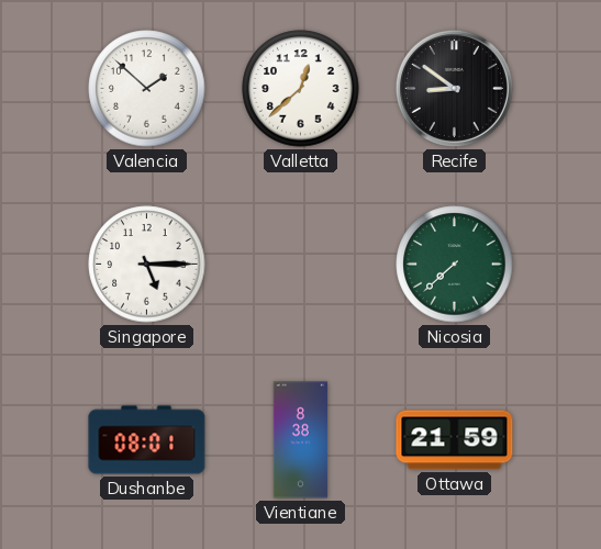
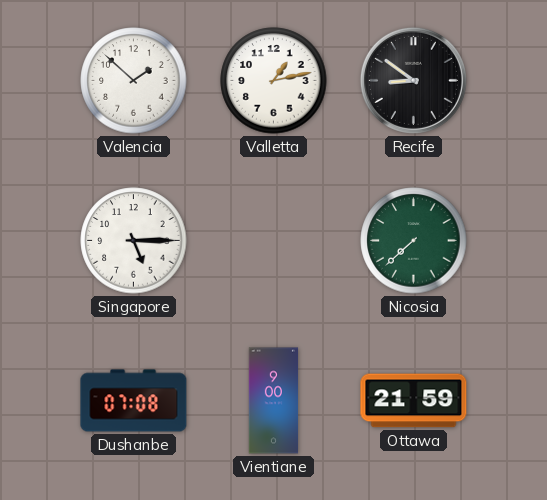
Valletta: 12:38 -> 1:13
Dushanbe: 08:01 -> 07:08
Vientiane: 8:38 -> 9:00
